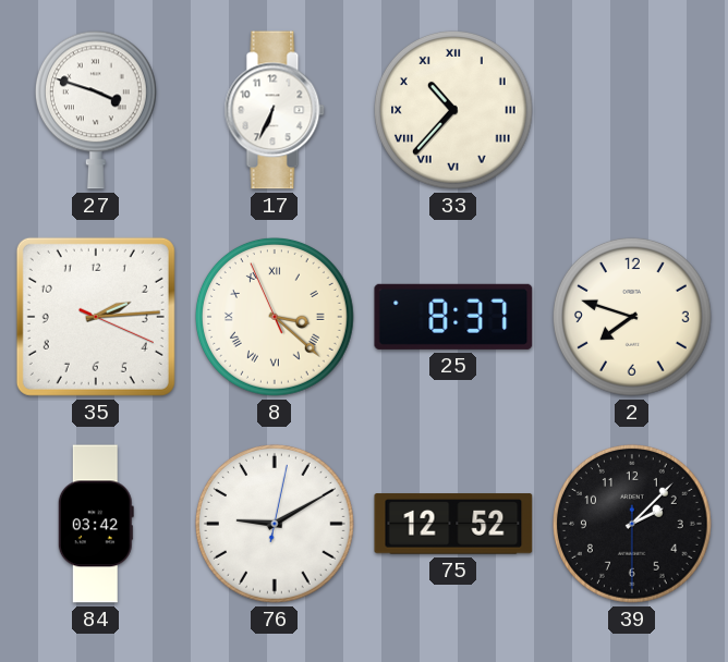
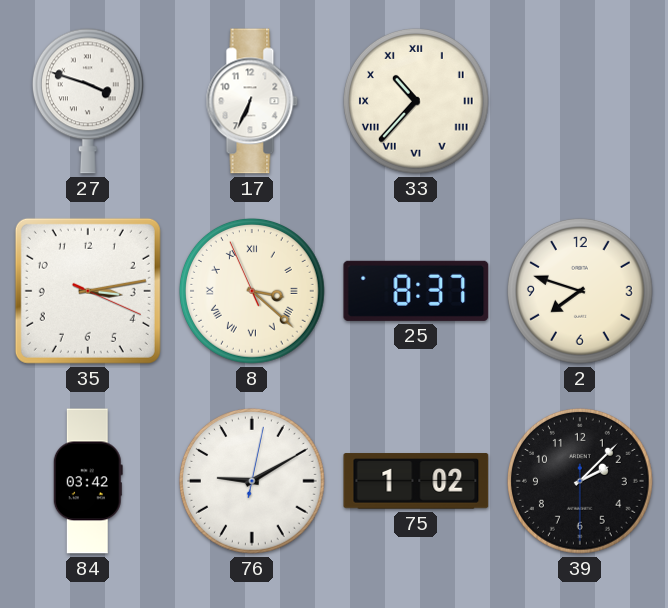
35: 2:14 -> 3:13
75: 12:52 -> 1:02
